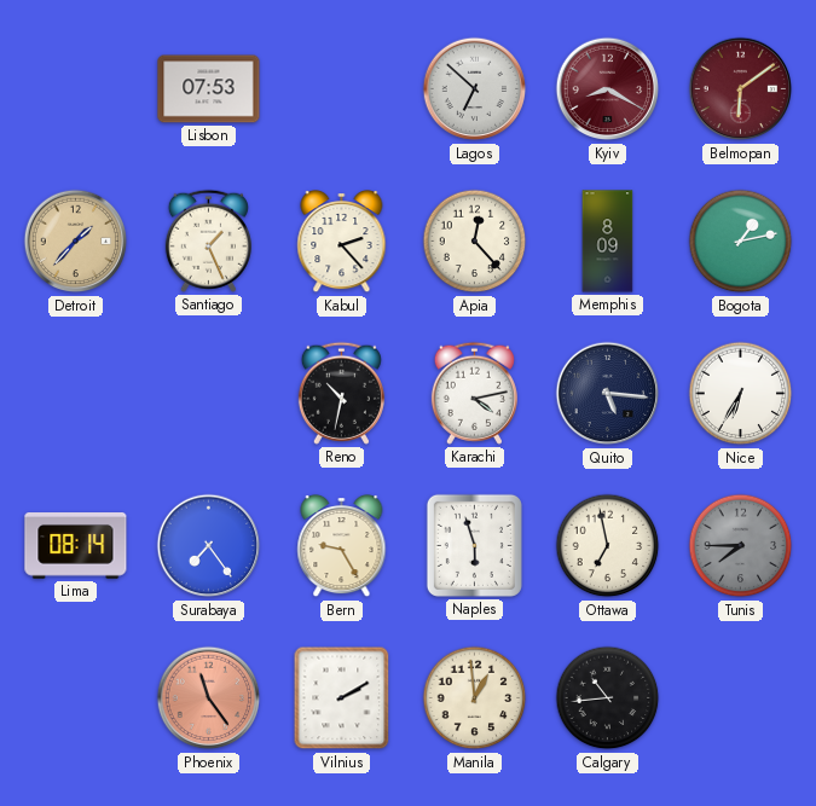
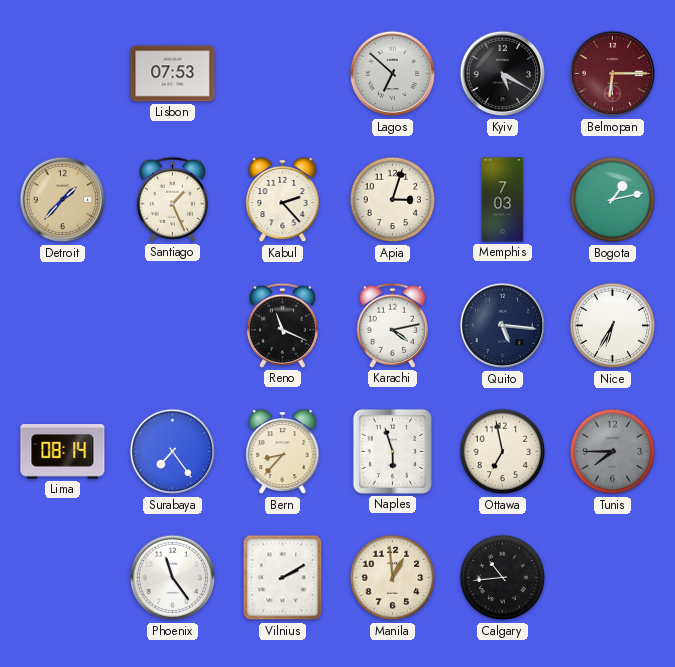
Kyiv: 8:20 -> 5:20
Kyiv dial: burgundy -> black
Belmopan: 6:09 -> 6:15
Apia: 12:23 -> 3:03
Memphis: 8:09 -> 7:03
Reno: 10:32 -> 11:19
Bern: 9:25 -> 8:37
Phoenix dial: salmon -> white
